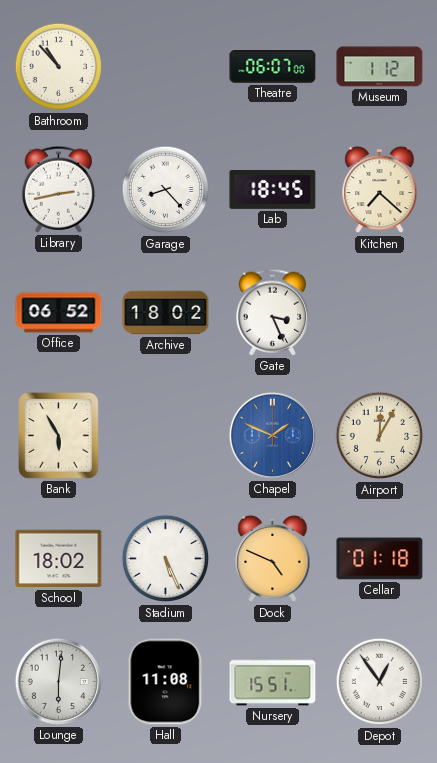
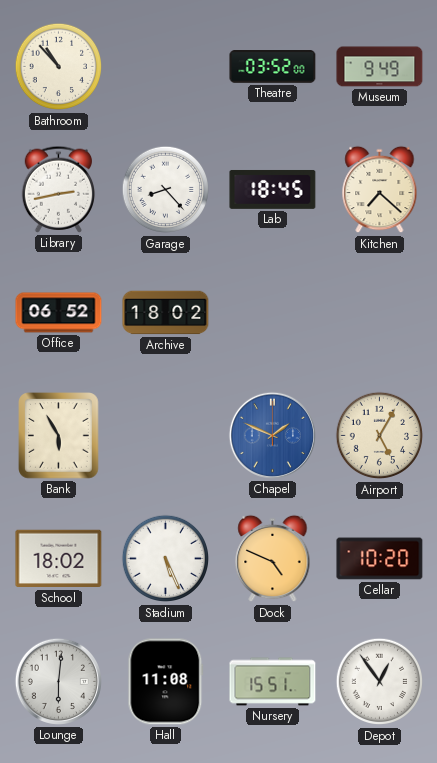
Theatre: 06:07 -> 03:52
Museum: 1:12 -> 9:49
Gate: 3:26 -> none
Airport: 12:05 -> 5:05
Cellar: 01:18 -> 10:20
